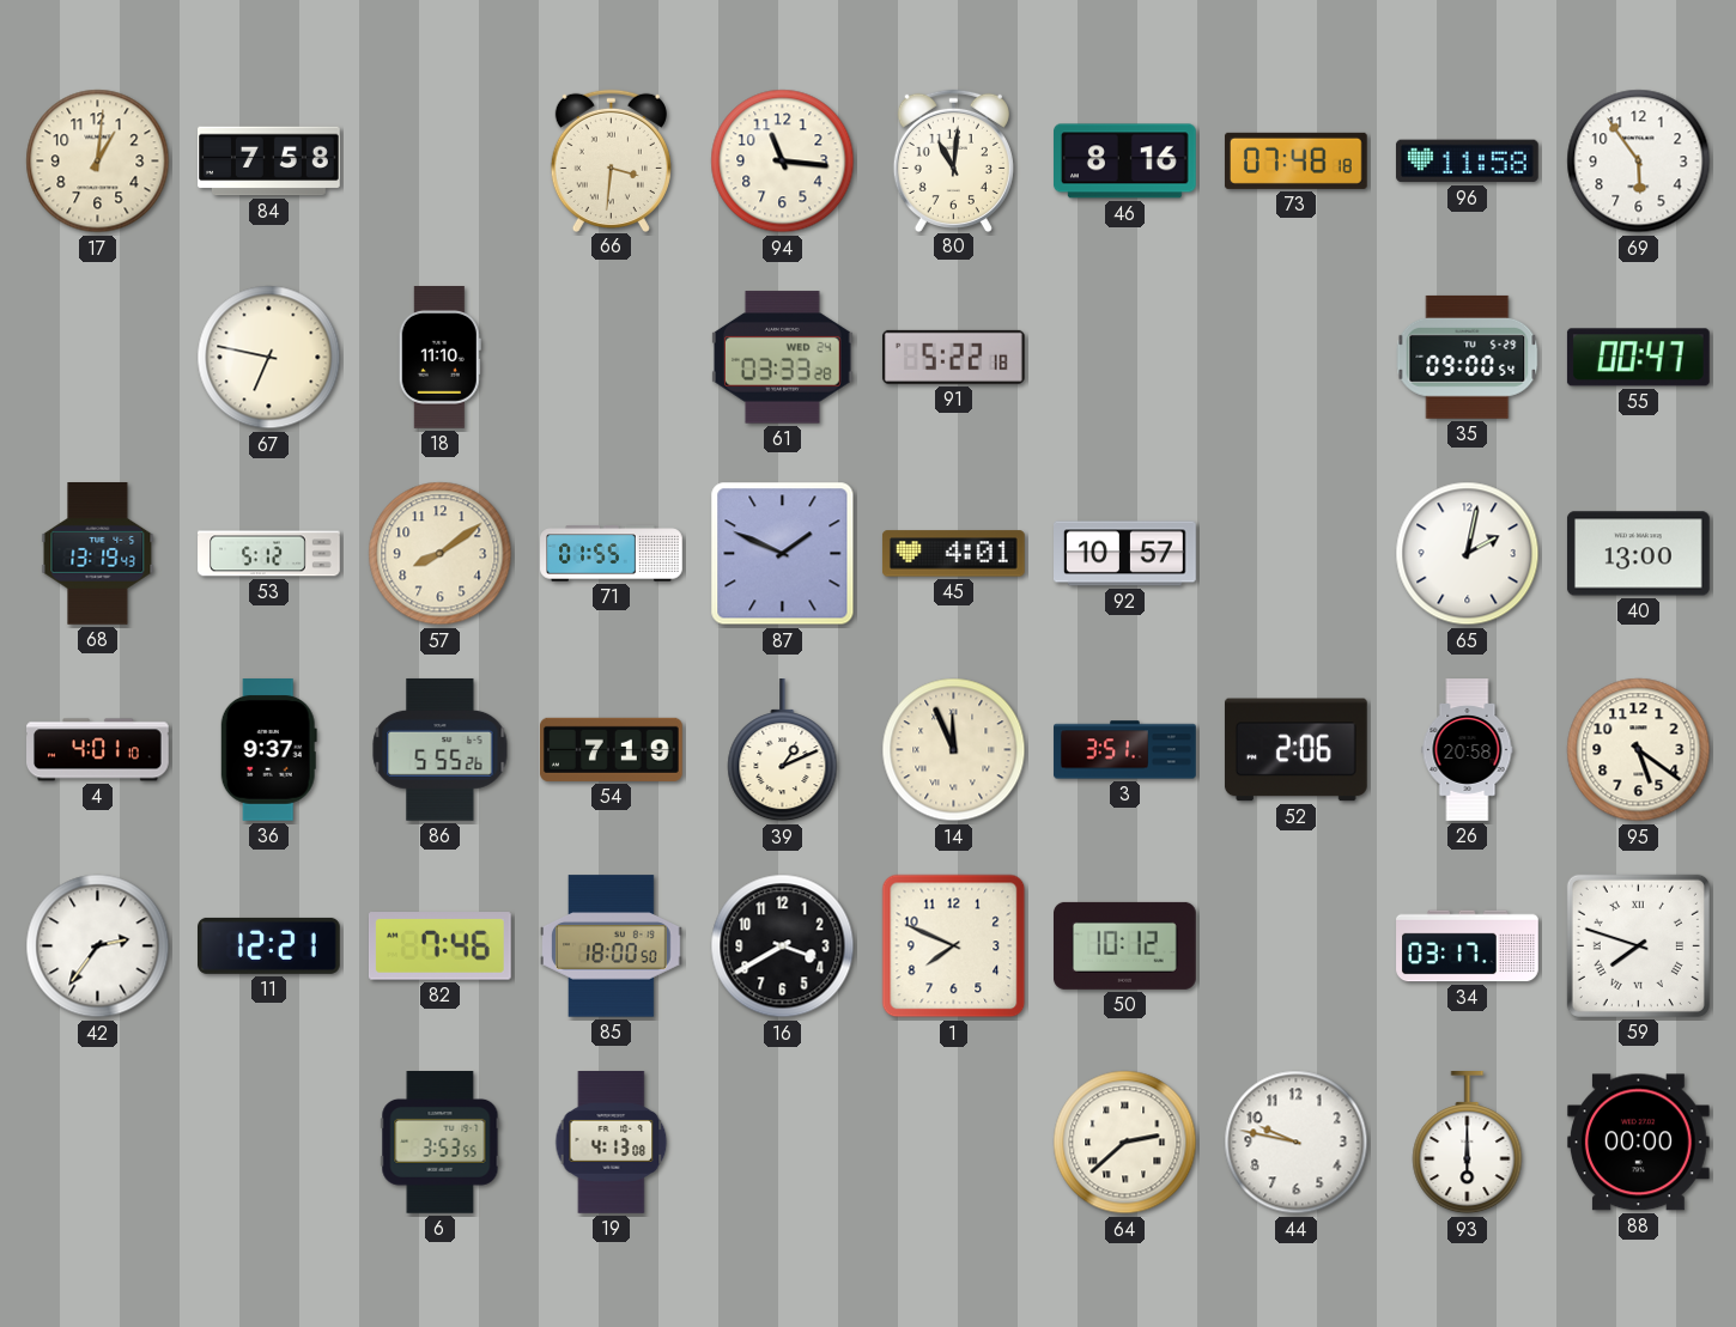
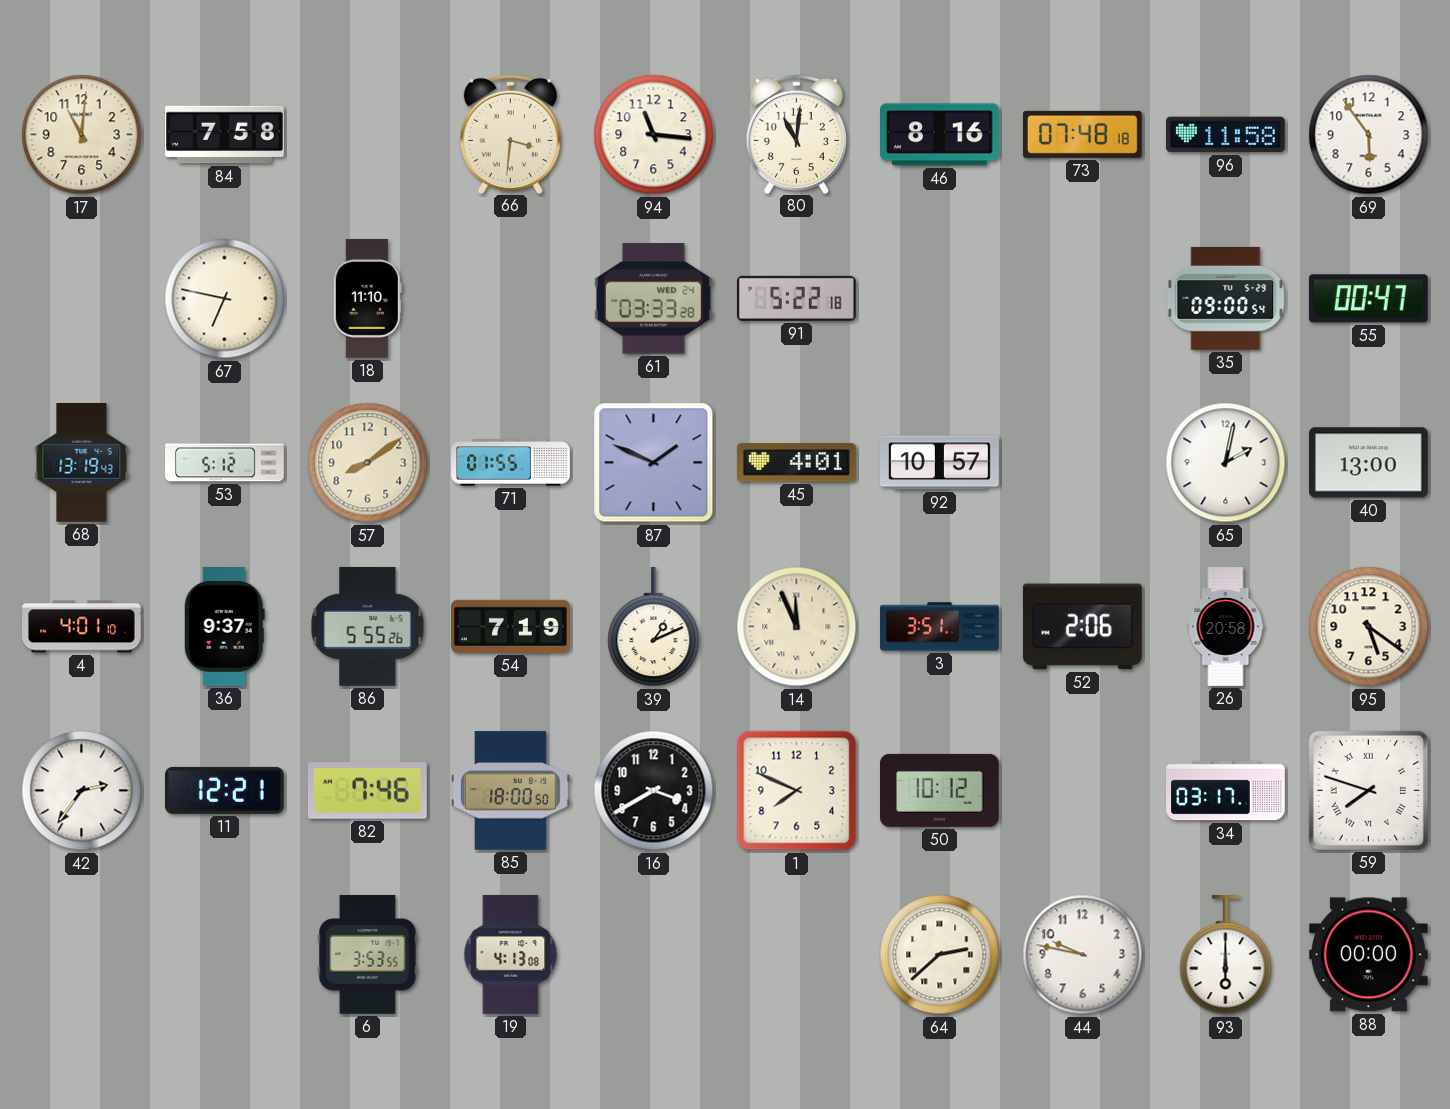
17: 1:01 -> 11:01
